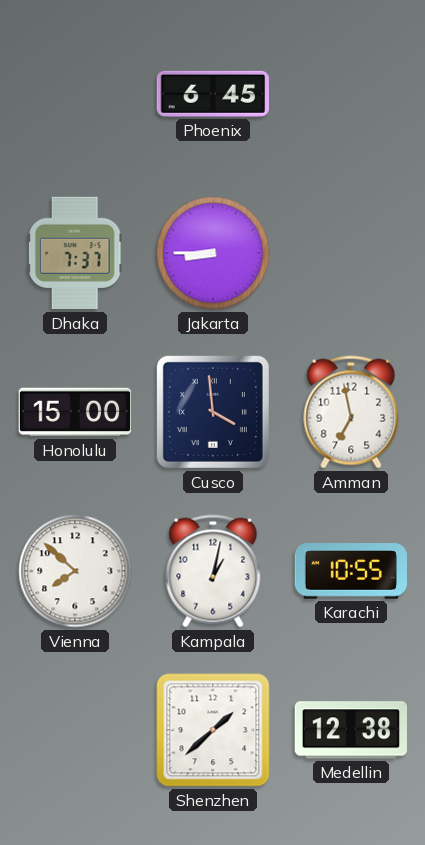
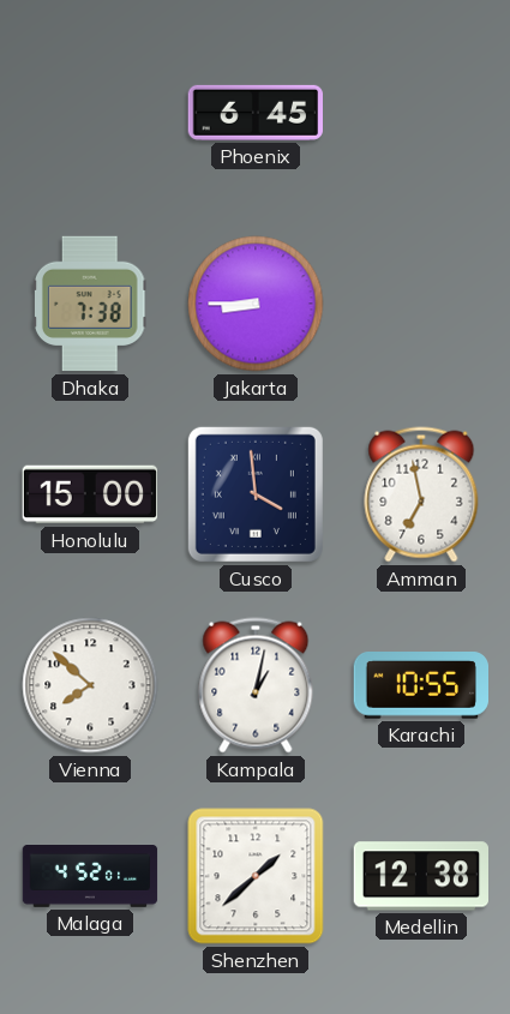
Dhaka: 7:37 -> 7:38
Malaga: none -> 4:52
